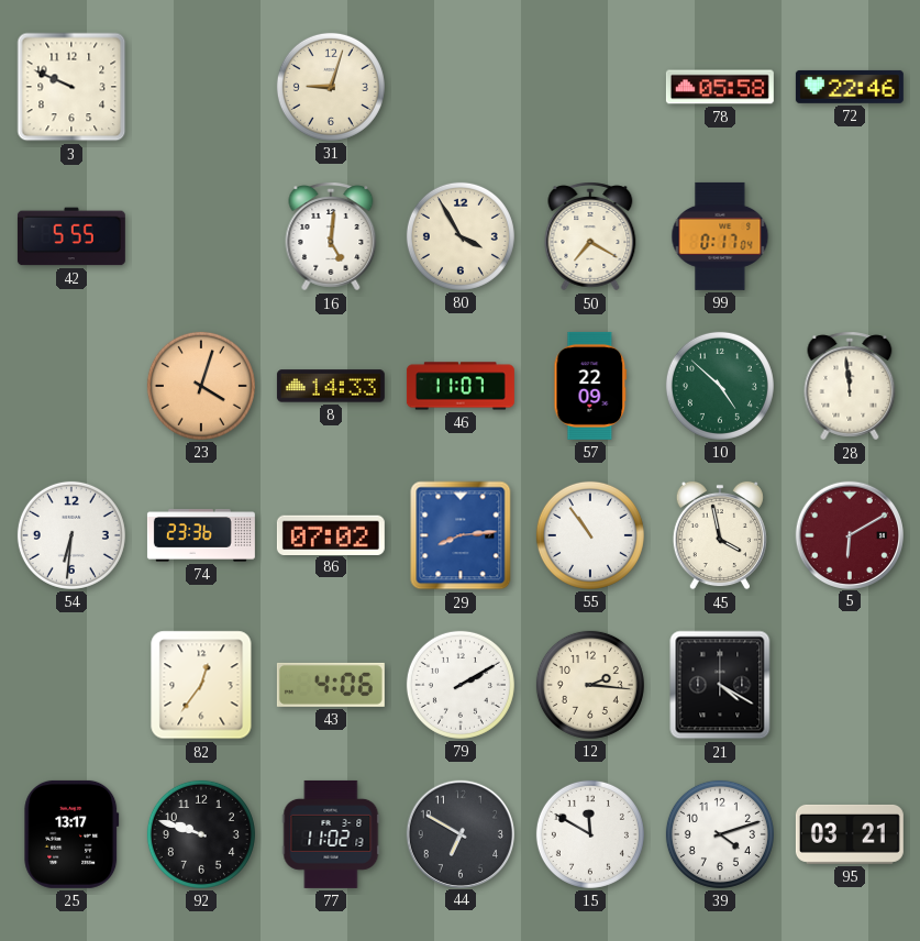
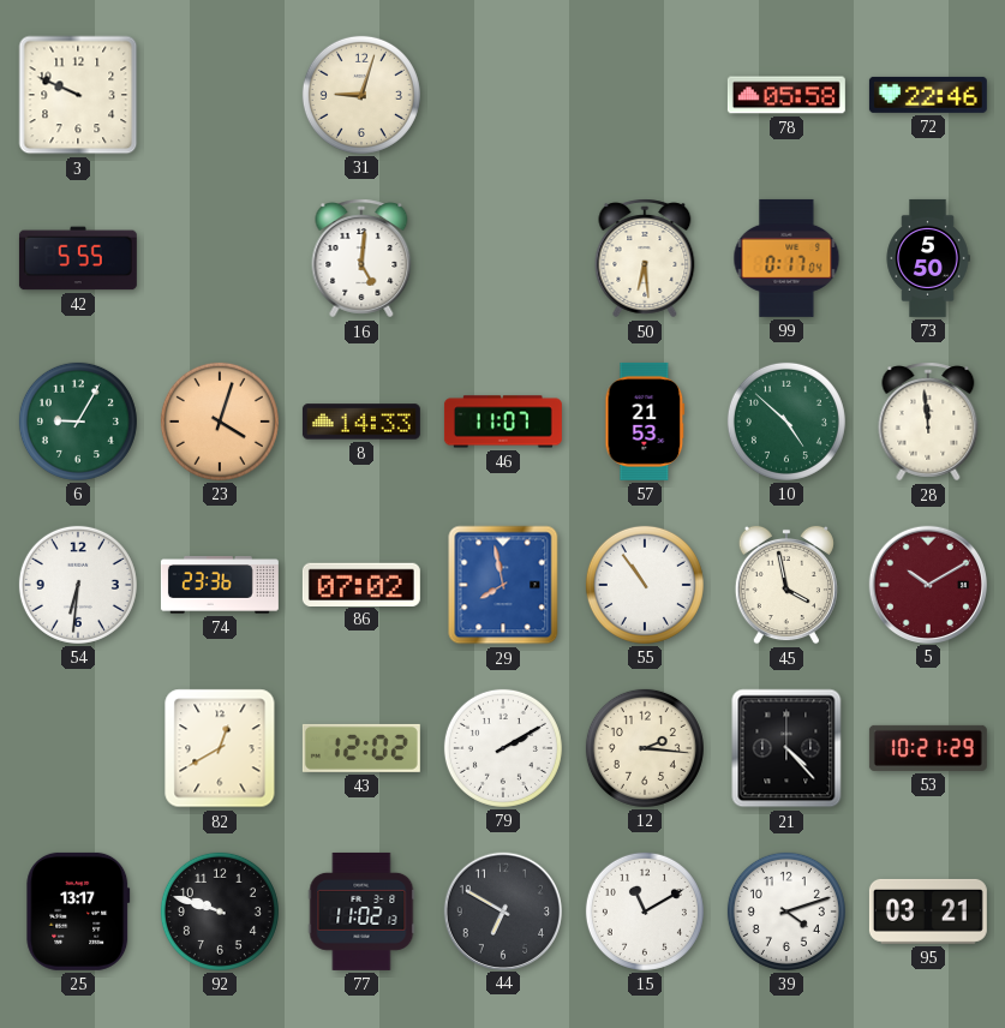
80: 3:55 -> none
50: 7:20 -> 6:29
73: none -> 5:50
6: none -> 9:05
57: 22:09 -> 21:53
29: 8:14 -> 7:58
5: 6:10 -> 10:10
82: 12:36 -> 12:40
43: 4:06 -> 12:02
21: 4:20 -> 4:23
53: none -> 10:21
15: 11:50 -> 11:10
